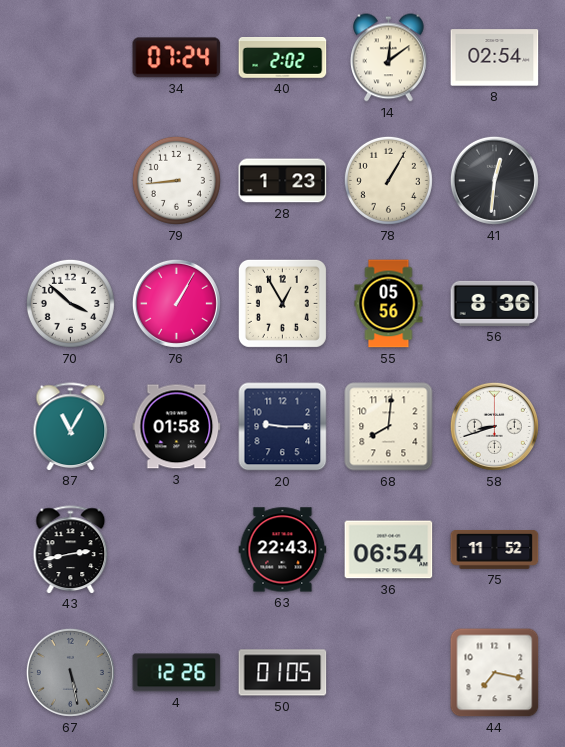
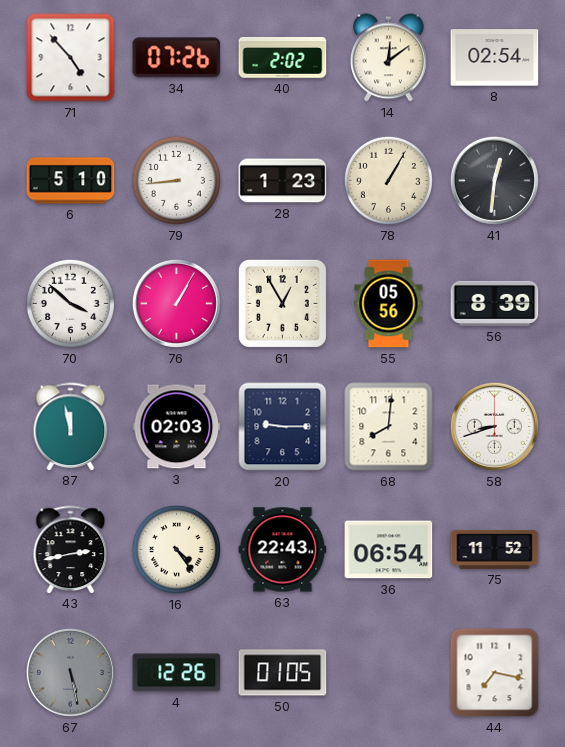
71: none -> 4:53
34: 07:24 -> 07:26
6: none -> 5:10
56: 8:36 -> 8:39
87: 11:05 -> 11:58
3: 01:58 -> 02:03
16: none -> 4:24
